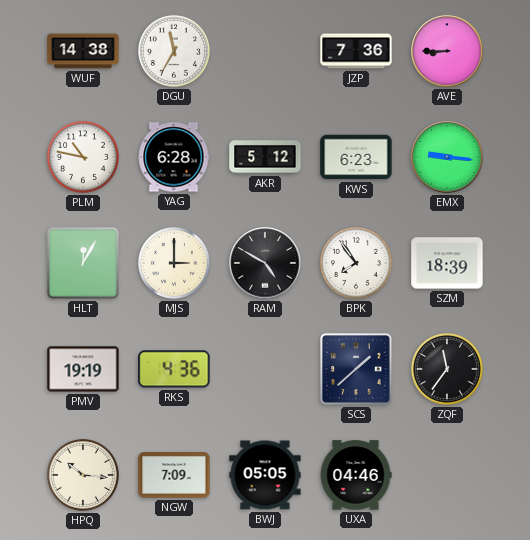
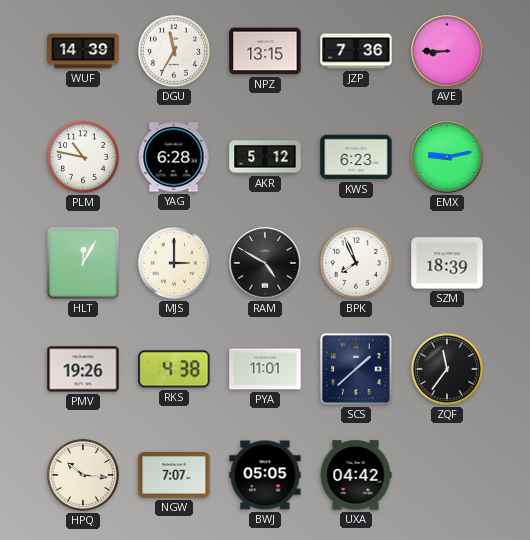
WUF: 14:38 -> 14:39
NPZ: none -> 13:15
EMX: 9:16 -> 9:13
BPK: 7:54 -> 7:56
PMV: 19:19 -> 19:26
RKS: 4:36 -> 4:38
PYA: none -> 11:01
NGW: 7:09 -> 7:07
UXA: 04:46 -> 04:42
